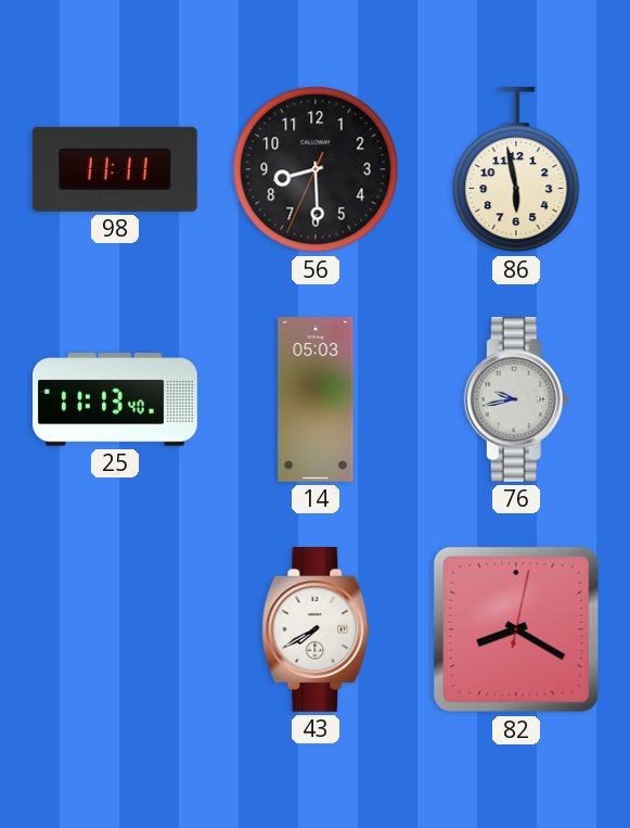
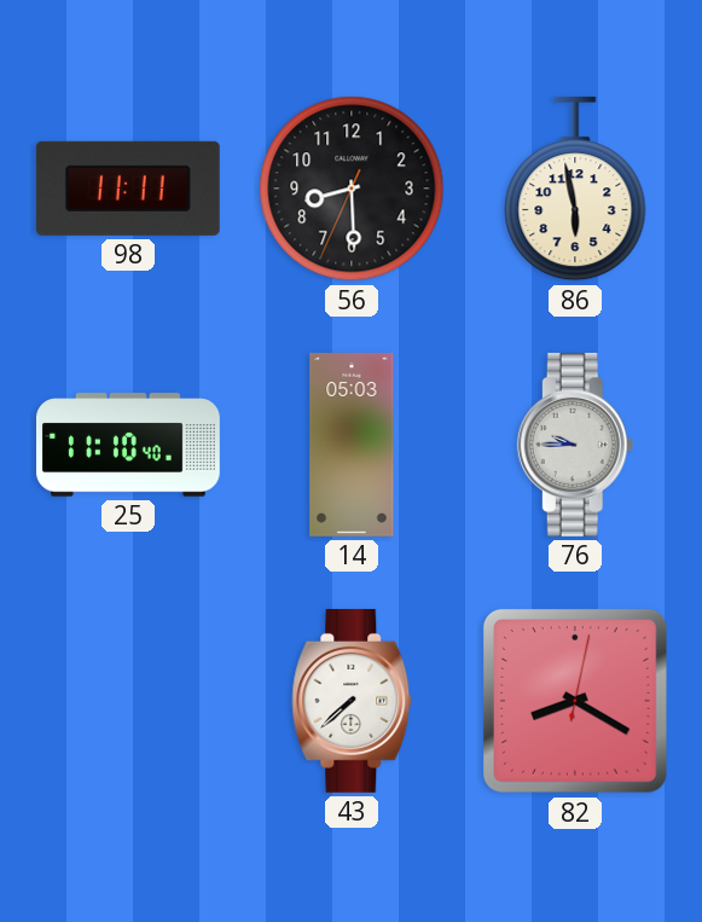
25: 11:13 -> 11:10
76: 9:43 -> 9:45
43: 7:40 -> 7:38
